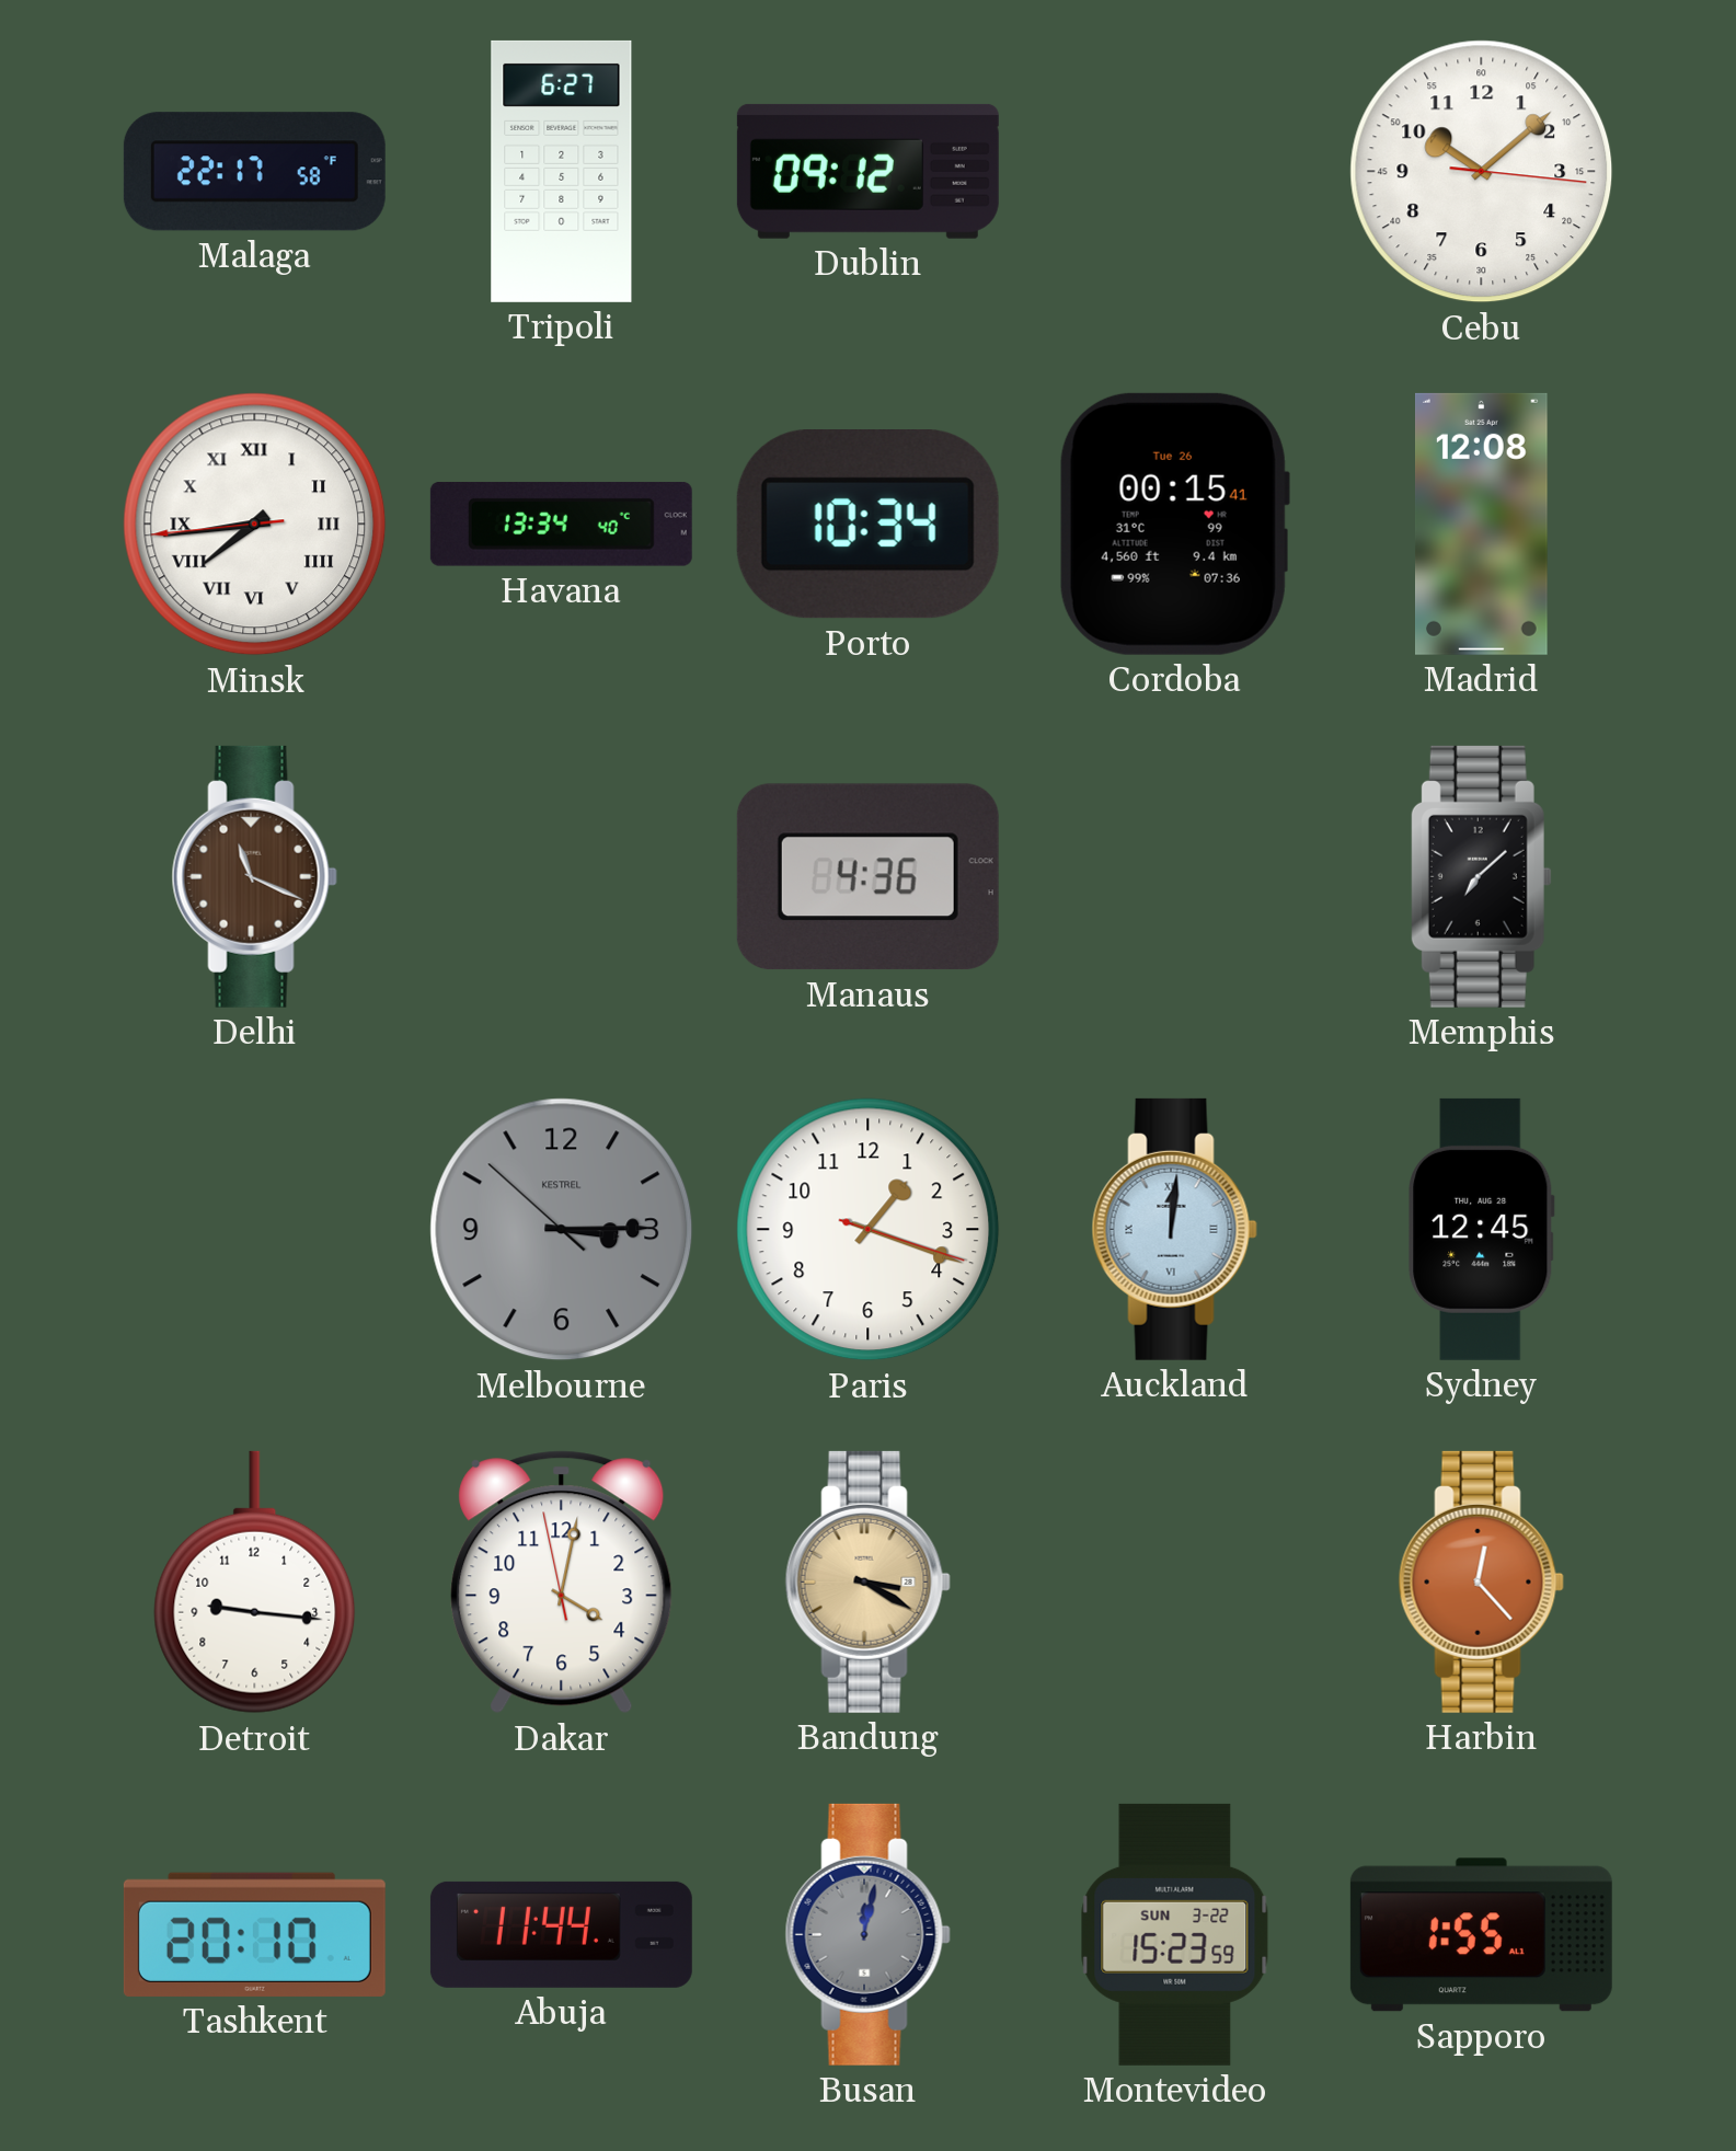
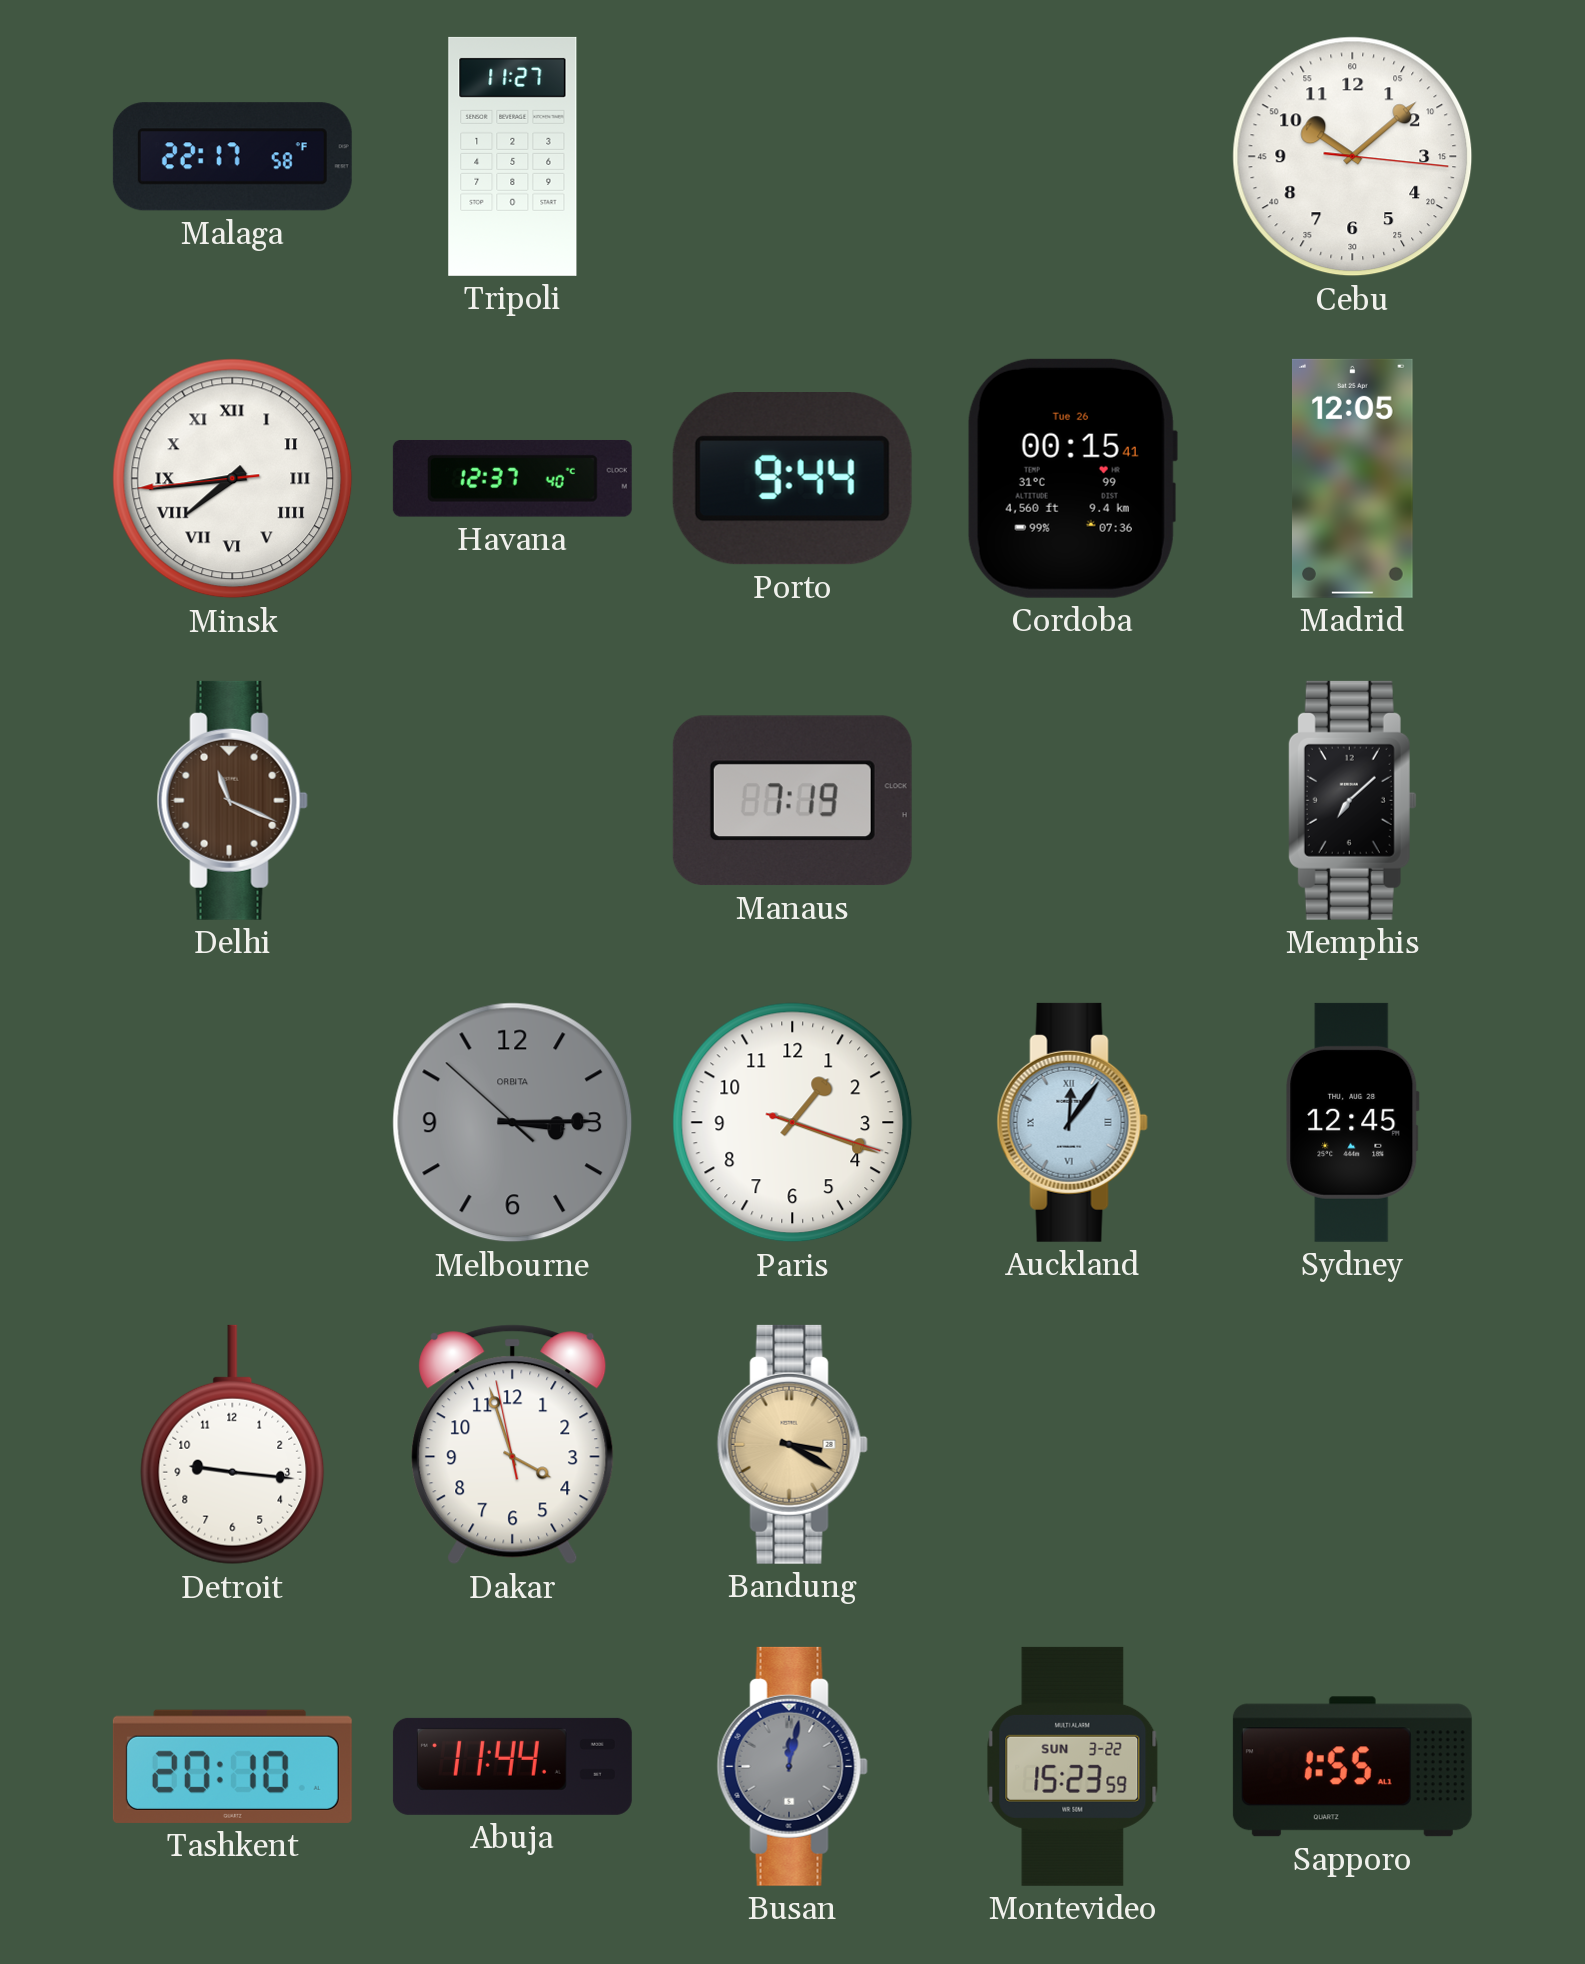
Tripoli: 6:27 -> 11:27
Dublin: 09:12 -> none
Havana: 13:34 -> 12:37
Porto: 10:34 -> 9:44
Madrid: 12:08 -> 12:05
Manaus: 4:36 -> 7:19
Melbourne brand: KESTREL -> ORBITA
Auckland: 12:01 -> 12:06
Dakar: 4:01 -> 3:56
Harbin: 12:23 -> none
